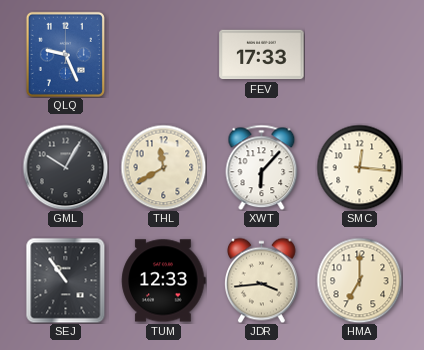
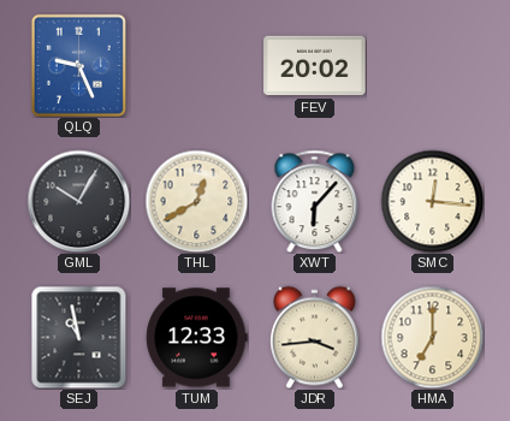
FEV: 17:33 -> 20:02
THL: 11:40 -> 12:40
SEJ: 10:54 -> 10:58
